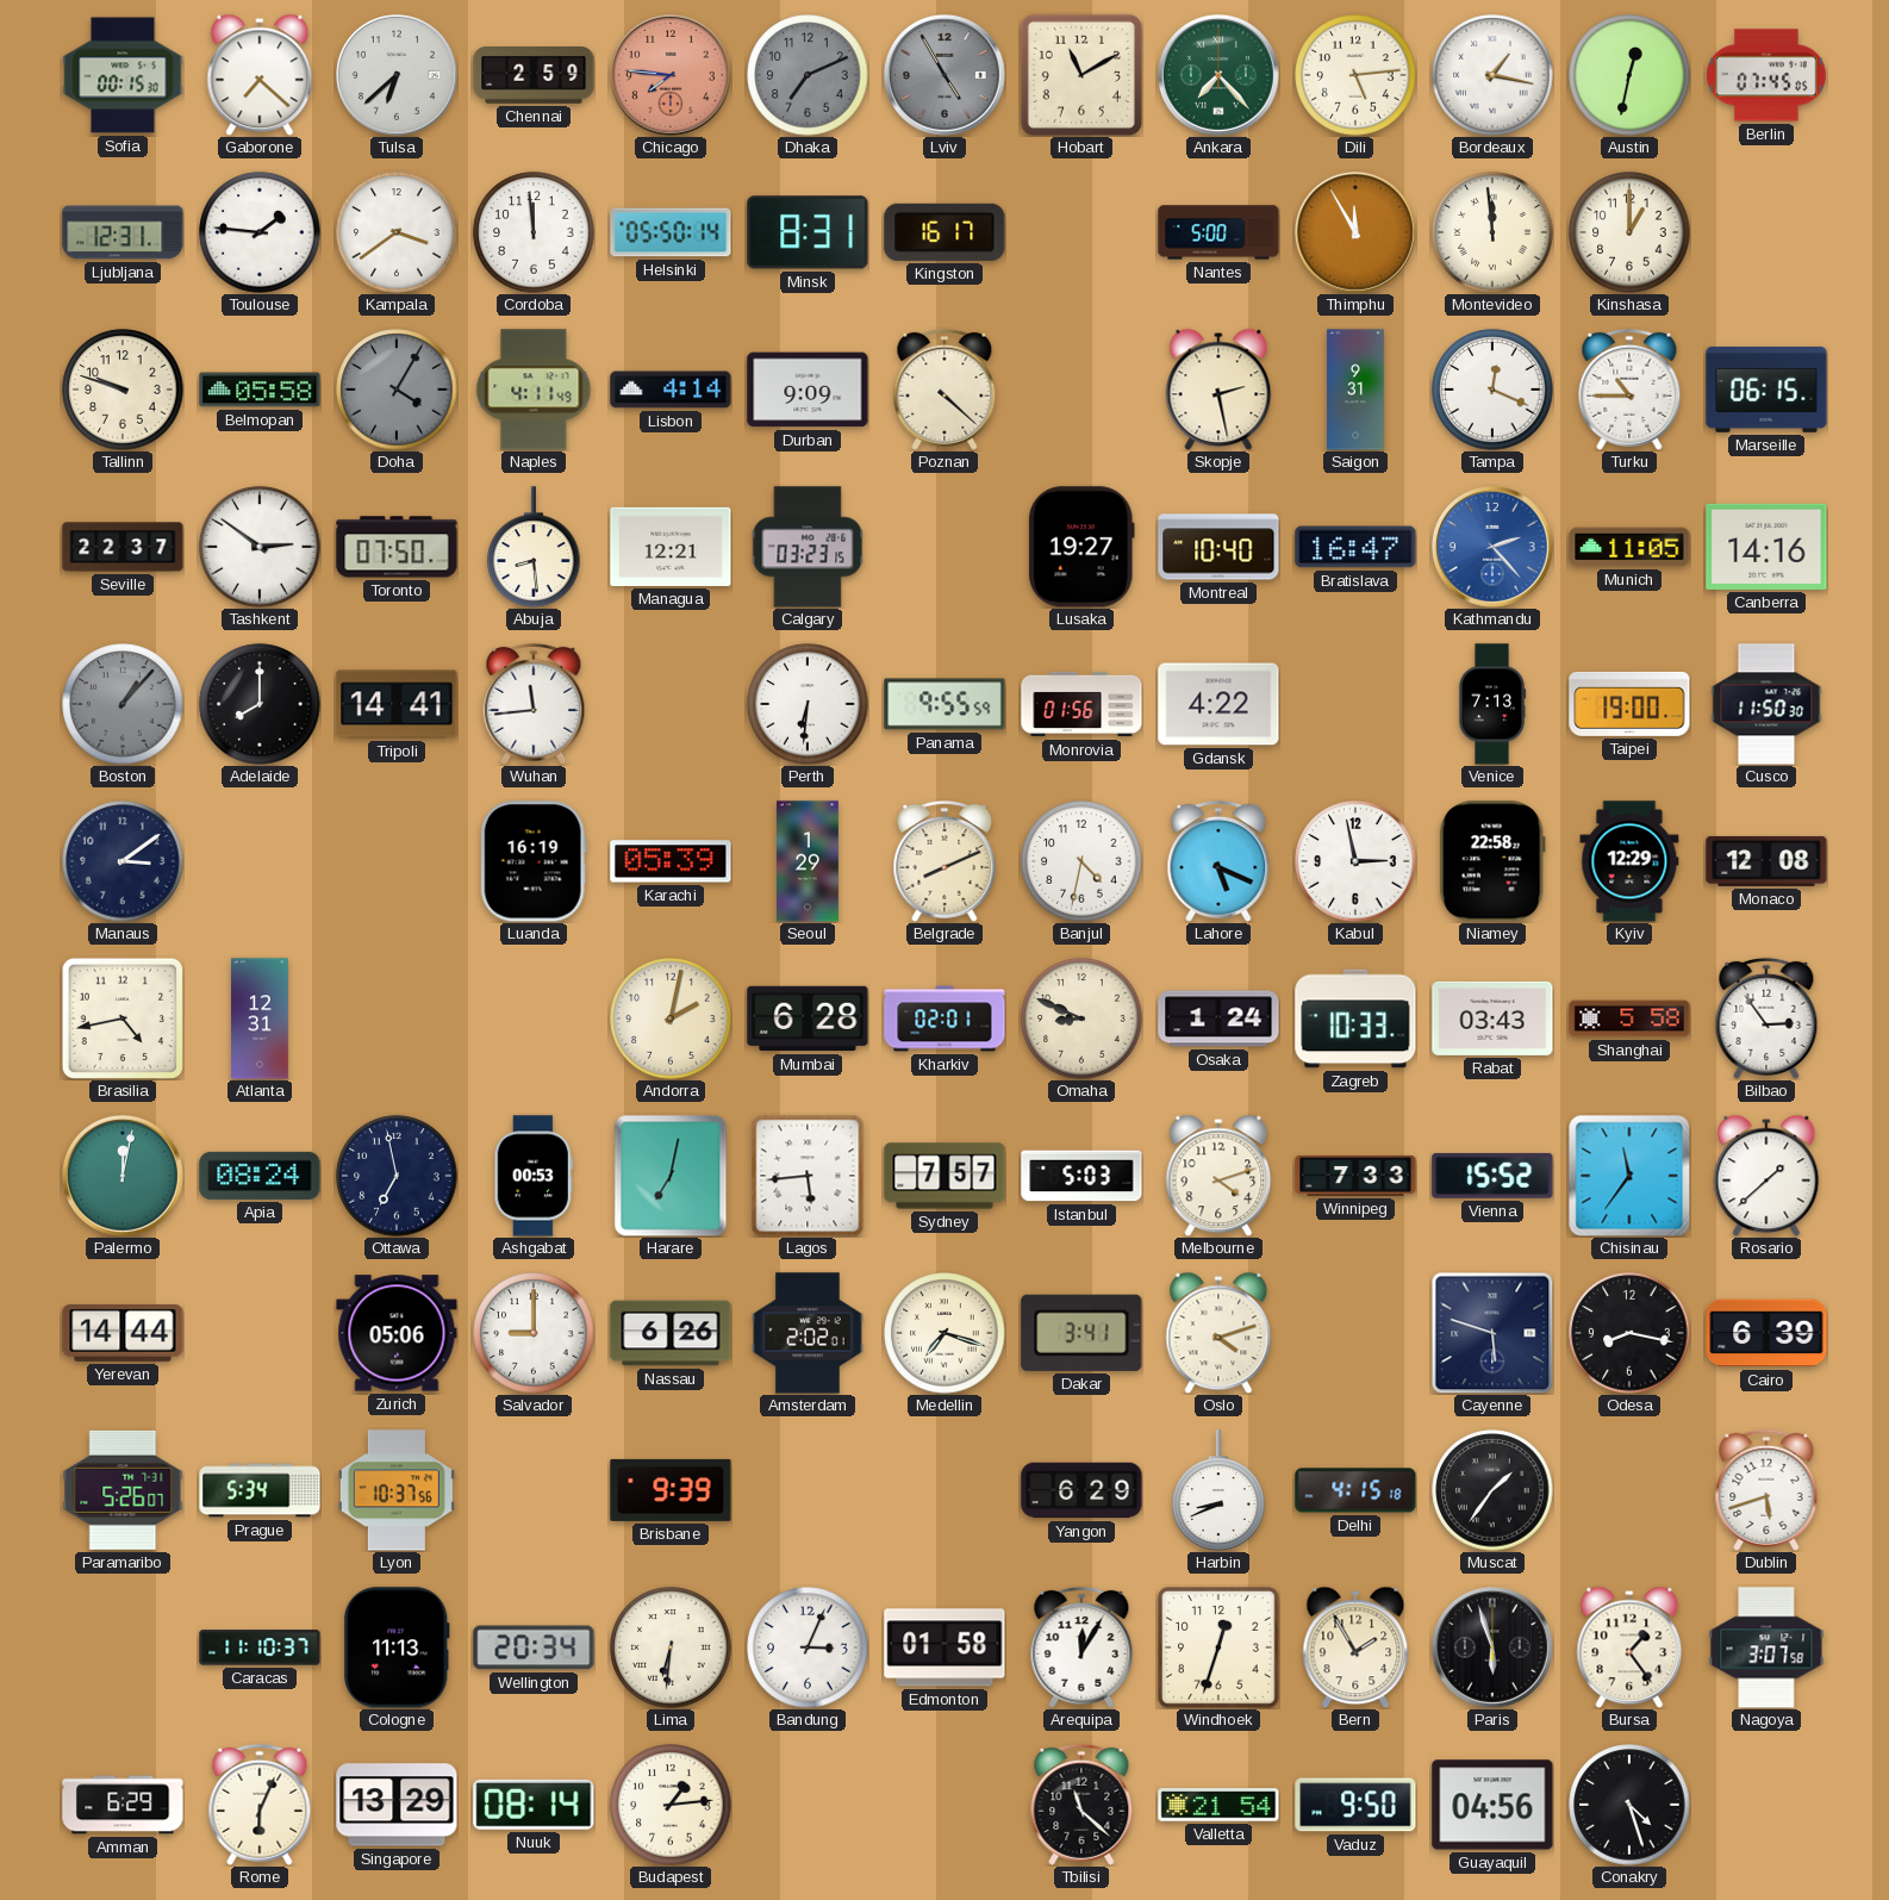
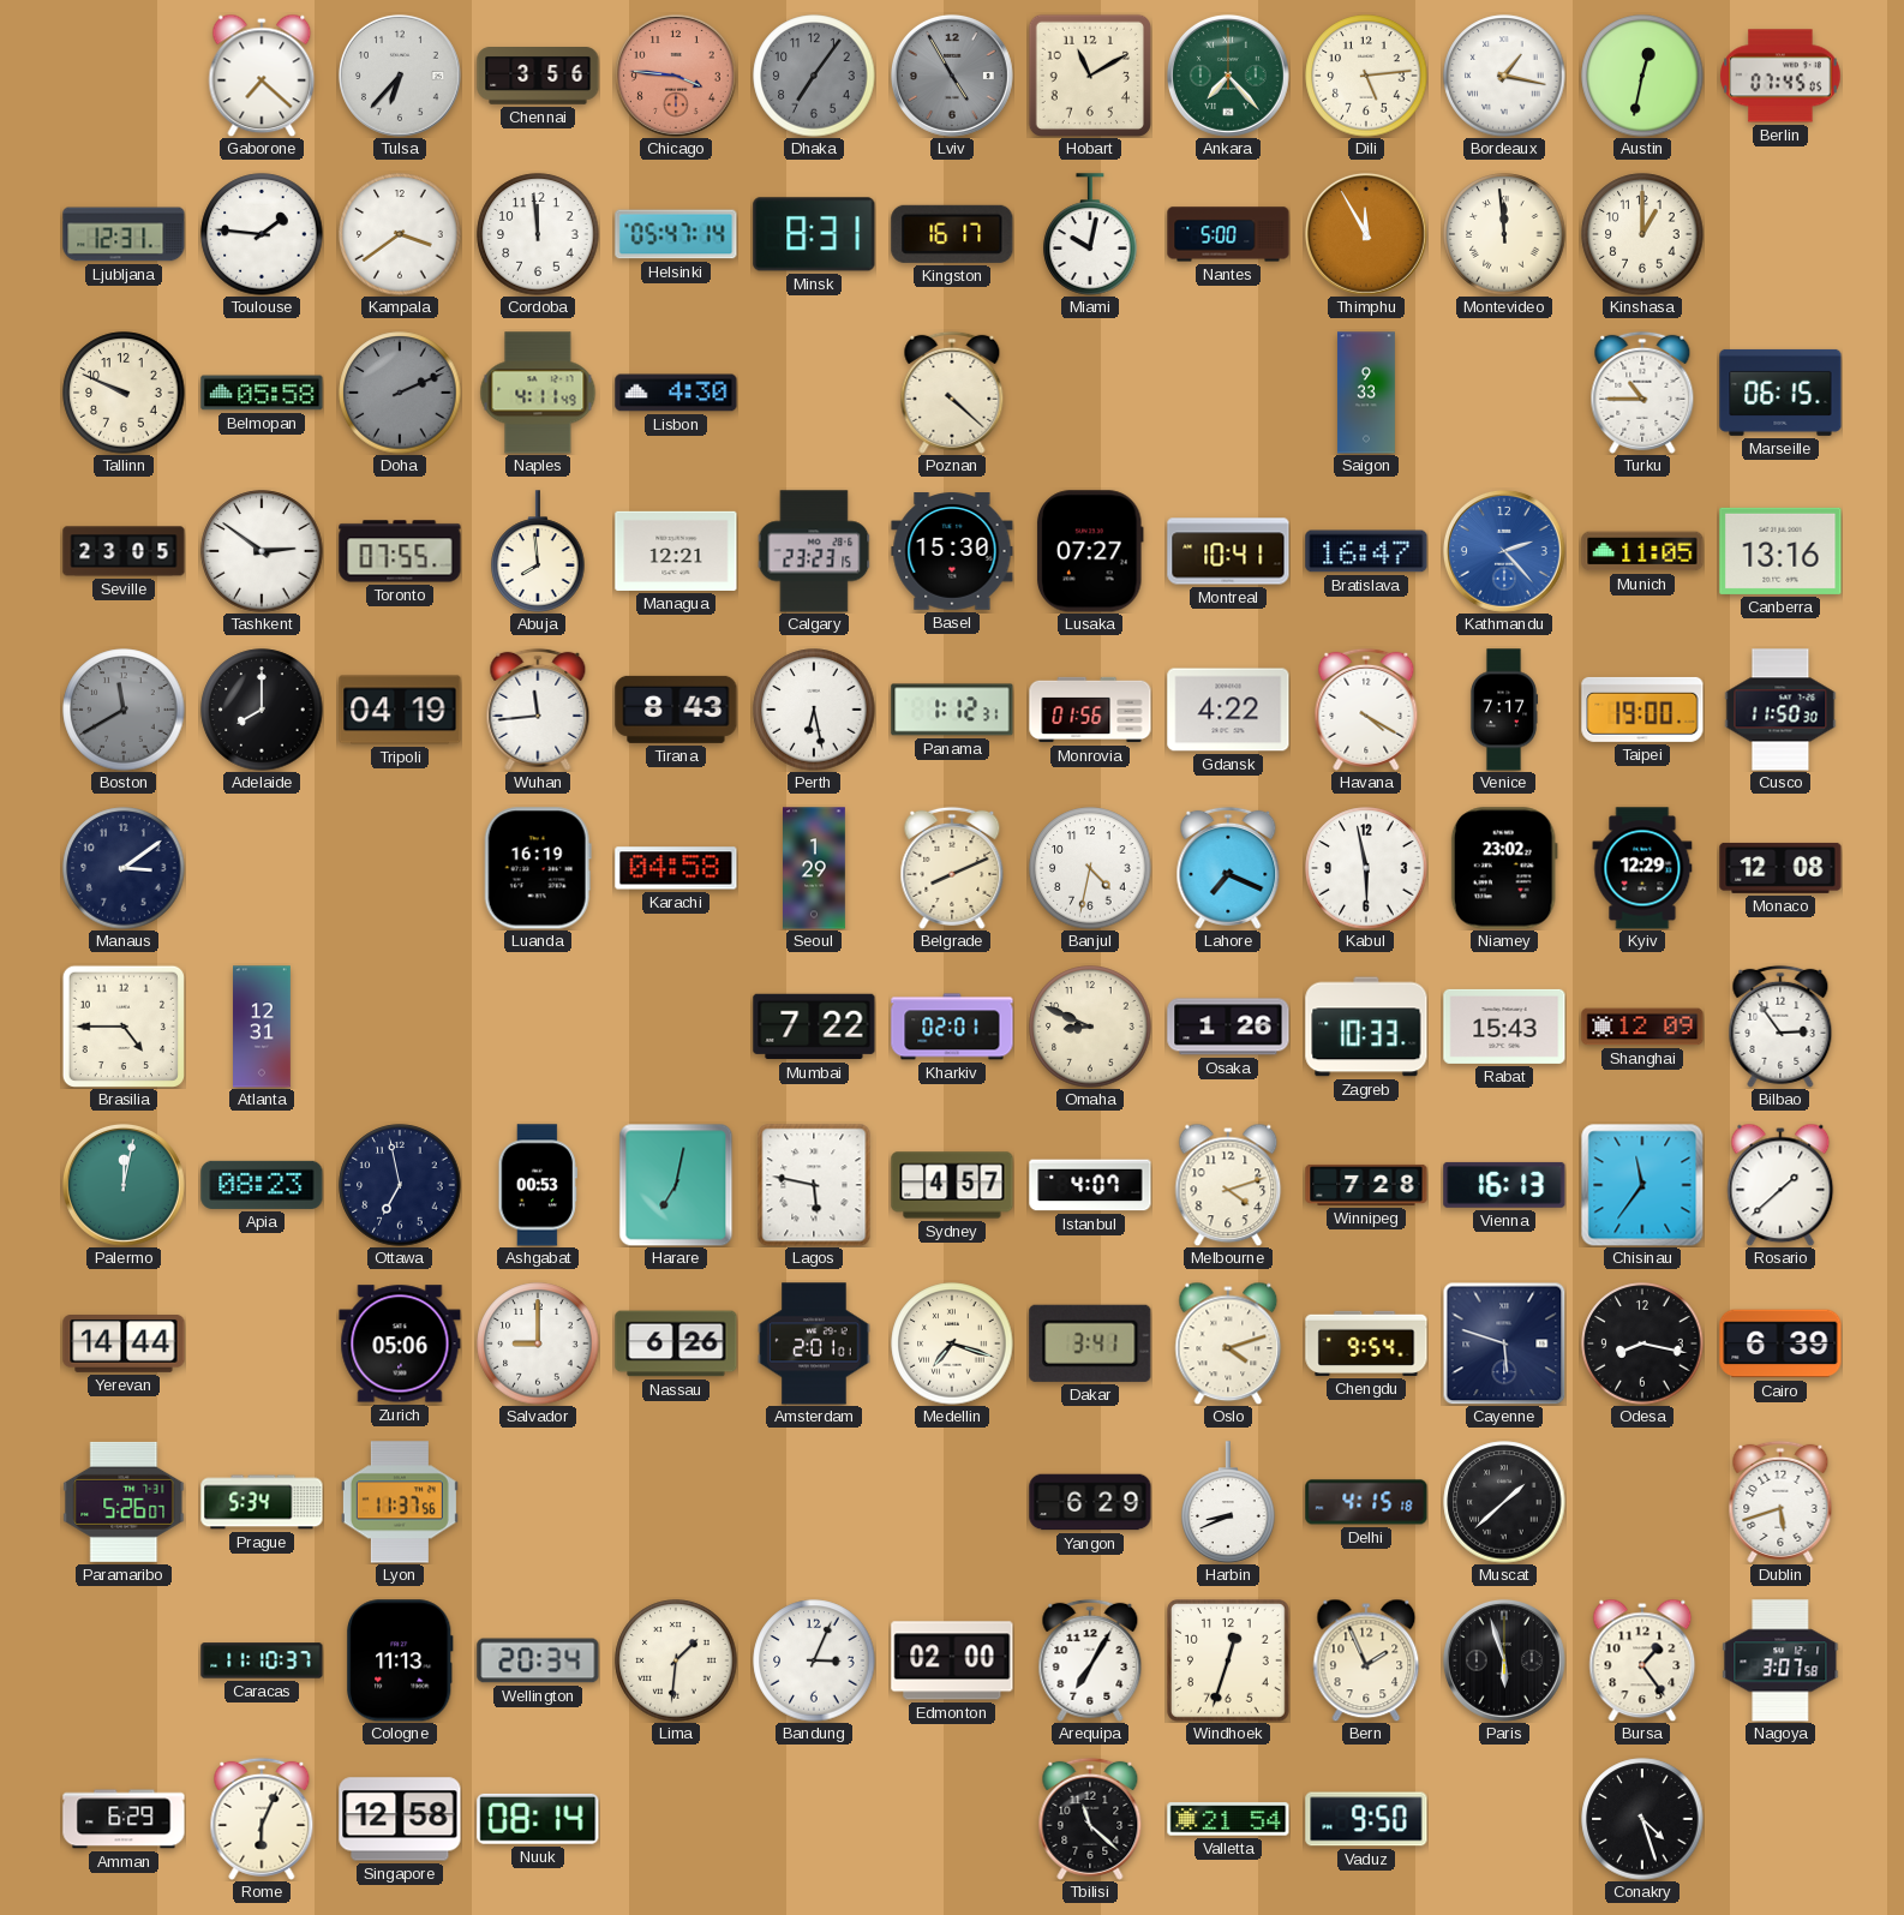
Sofia: 00:15 -> none
Tulsa: 6:38 -> 6:37
Chennai: 2:59 -> 3:56
Chicago: 7:46 -> 3:46
Dhaka: 7:11 -> 7:06
Helsinki: 05:50 -> 05:47
Miami: none -> 10:02
Tallinn: 9:48 -> 9:49
Doha: 4:05 -> 2:11
Lisbon: 4:14 -> 4:30
Durban: 9:09 -> none
Skopje: 2:28 -> none
Saigon: 9:31 -> 9:33
Tampa: 12:19 -> none
Seville: 22:37 -> 23:05
Toronto: 07:50 -> 07:55
Abuja: 8:29 -> 7:59
Calgary: 03:23 -> 23:23
Basel: none -> 15:30
Lusaka: 19:27 -> 07:27
Montreal: 10:40 -> 10:41
Canberra: 14:16 -> 13:16
Boston: 1:07 -> 11:40
Tripoli: 14:41 -> 04:19
Tirana: none -> 8:43
Perth: 6:31 -> 6:28
Panama: 9:55 -> 1:12
Havana: none -> 4:20
Venice: 7:13 -> 7:17
Karachi: 05:39 -> 04:58
Lahore: 5:19 -> 7:19
Kabul: 2:58 -> 5:58
Niamey: 22:58 -> 23:02
Brasilia: 4:43 -> 4:45
Andorra: 2:02 -> none
Mumbai: 6:28 -> 7:22
Osaka: 1:24 -> 1:26
Rabat: 03:43 -> 15:43
Shanghai: 5:58 -> 12:09
Apia: 08:24 -> 08:23
Lagos: 5:44 -> 5:47
Sydney: 7:57 -> 4:57
Istanbul: 5:03 -> 4:07
Winnipeg: 7:33 -> 7:28
Vienna: 15:52 -> 16:13
Amsterdam: 2:02 -> 2:01
Chengdu: none -> 9:54
Lyon: 10:37 -> 11:37
Brisbane: 9:39 -> none
Muscat: 1:36 -> 1:38
Lima: 6:31 -> 1:31
Edmonton: 01:58 -> 02:00
Arequipa: 12:05 -> 7:05
Bern: 1:55 -> 1:56
Singapore: 13:29 -> 12:58
Budapest: 1:14 -> none
Guayaquil: 04:56 -> none
